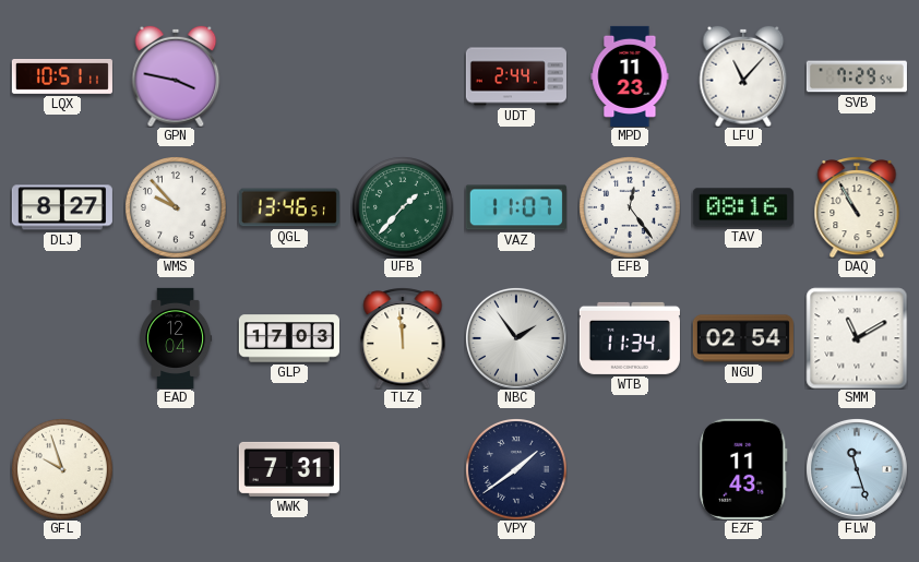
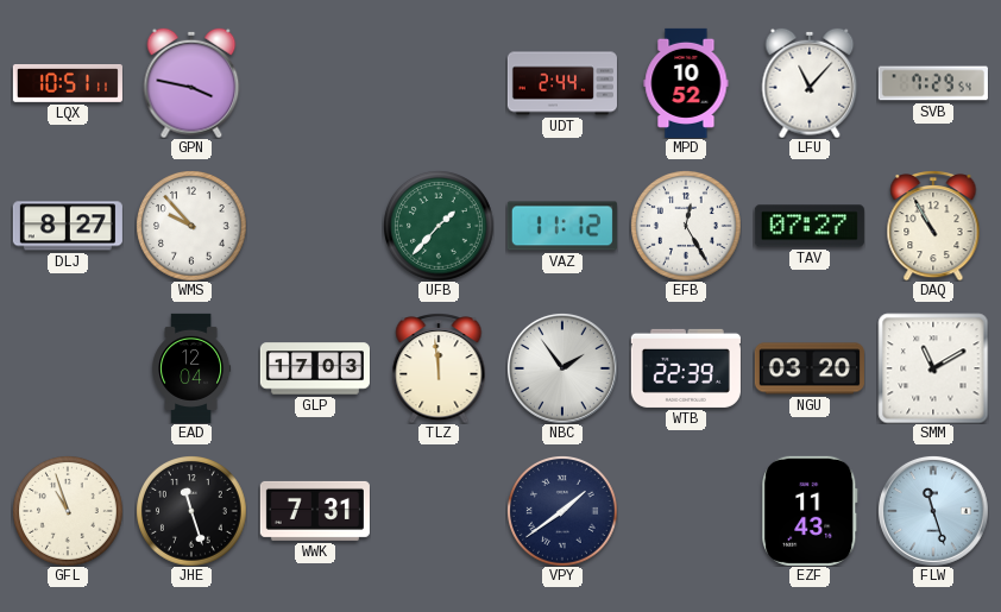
MPD: 11:23 -> 10:52
QGL: 13:46 -> none
VAZ: 11:07 -> 11:12
EFB: 12:24 -> 12:25
TAV: 08:16 -> 07:27
WTB: 11:34 -> 22:39
NGU: 02:54 -> 03:20
GFL: 9:57 -> 10:57
JHE: none -> 11:27
